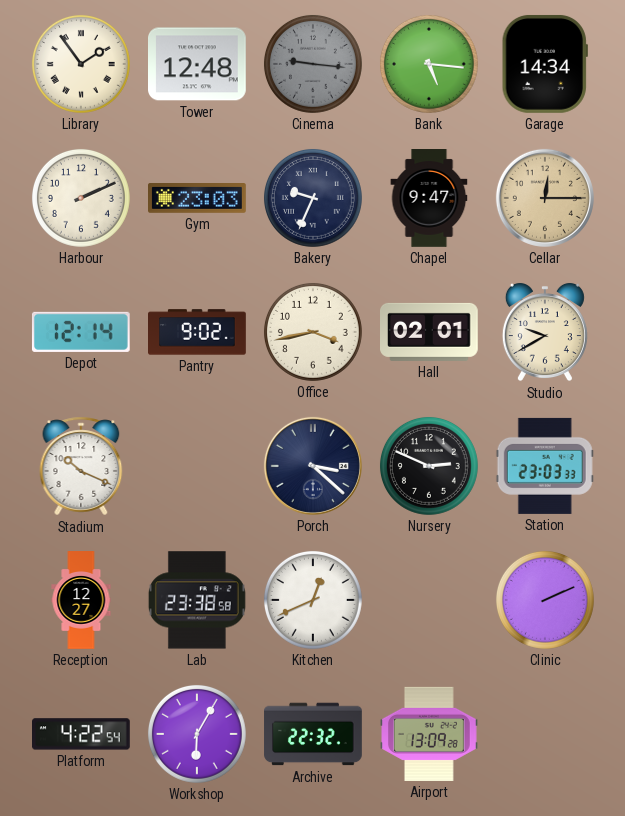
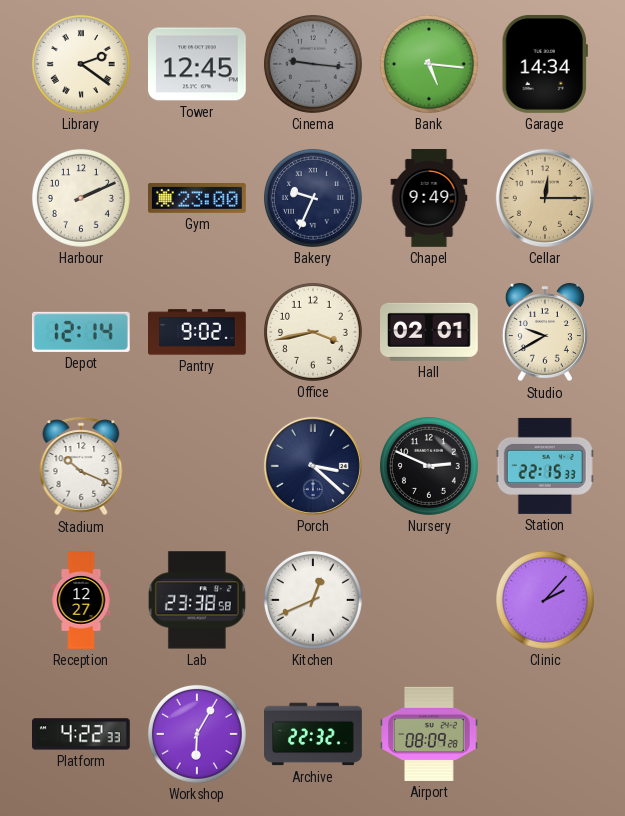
Library: 1:54 -> 2:21
Tower: 12:48 -> 12:45
Gym: 23:03 -> 23:00
Chapel: 9:47 -> 9:49
Station: 23:03 -> 22:15
Clinic: 2:11 -> 2:07
Platform: 4:22:54 -> 4:22:33
Airport: 13:09 -> 08:09
